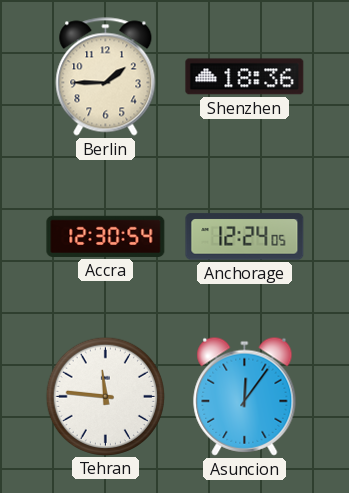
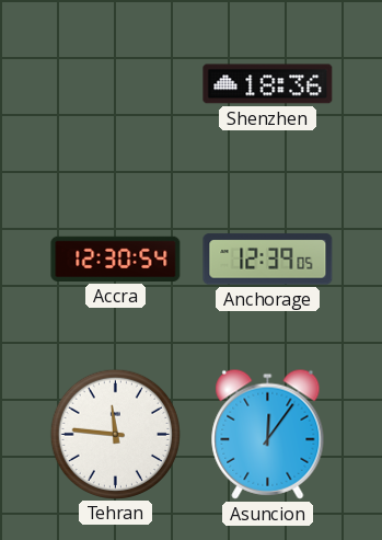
Berlin: 1:45 -> none
Anchorage: 12:24 -> 12:39
